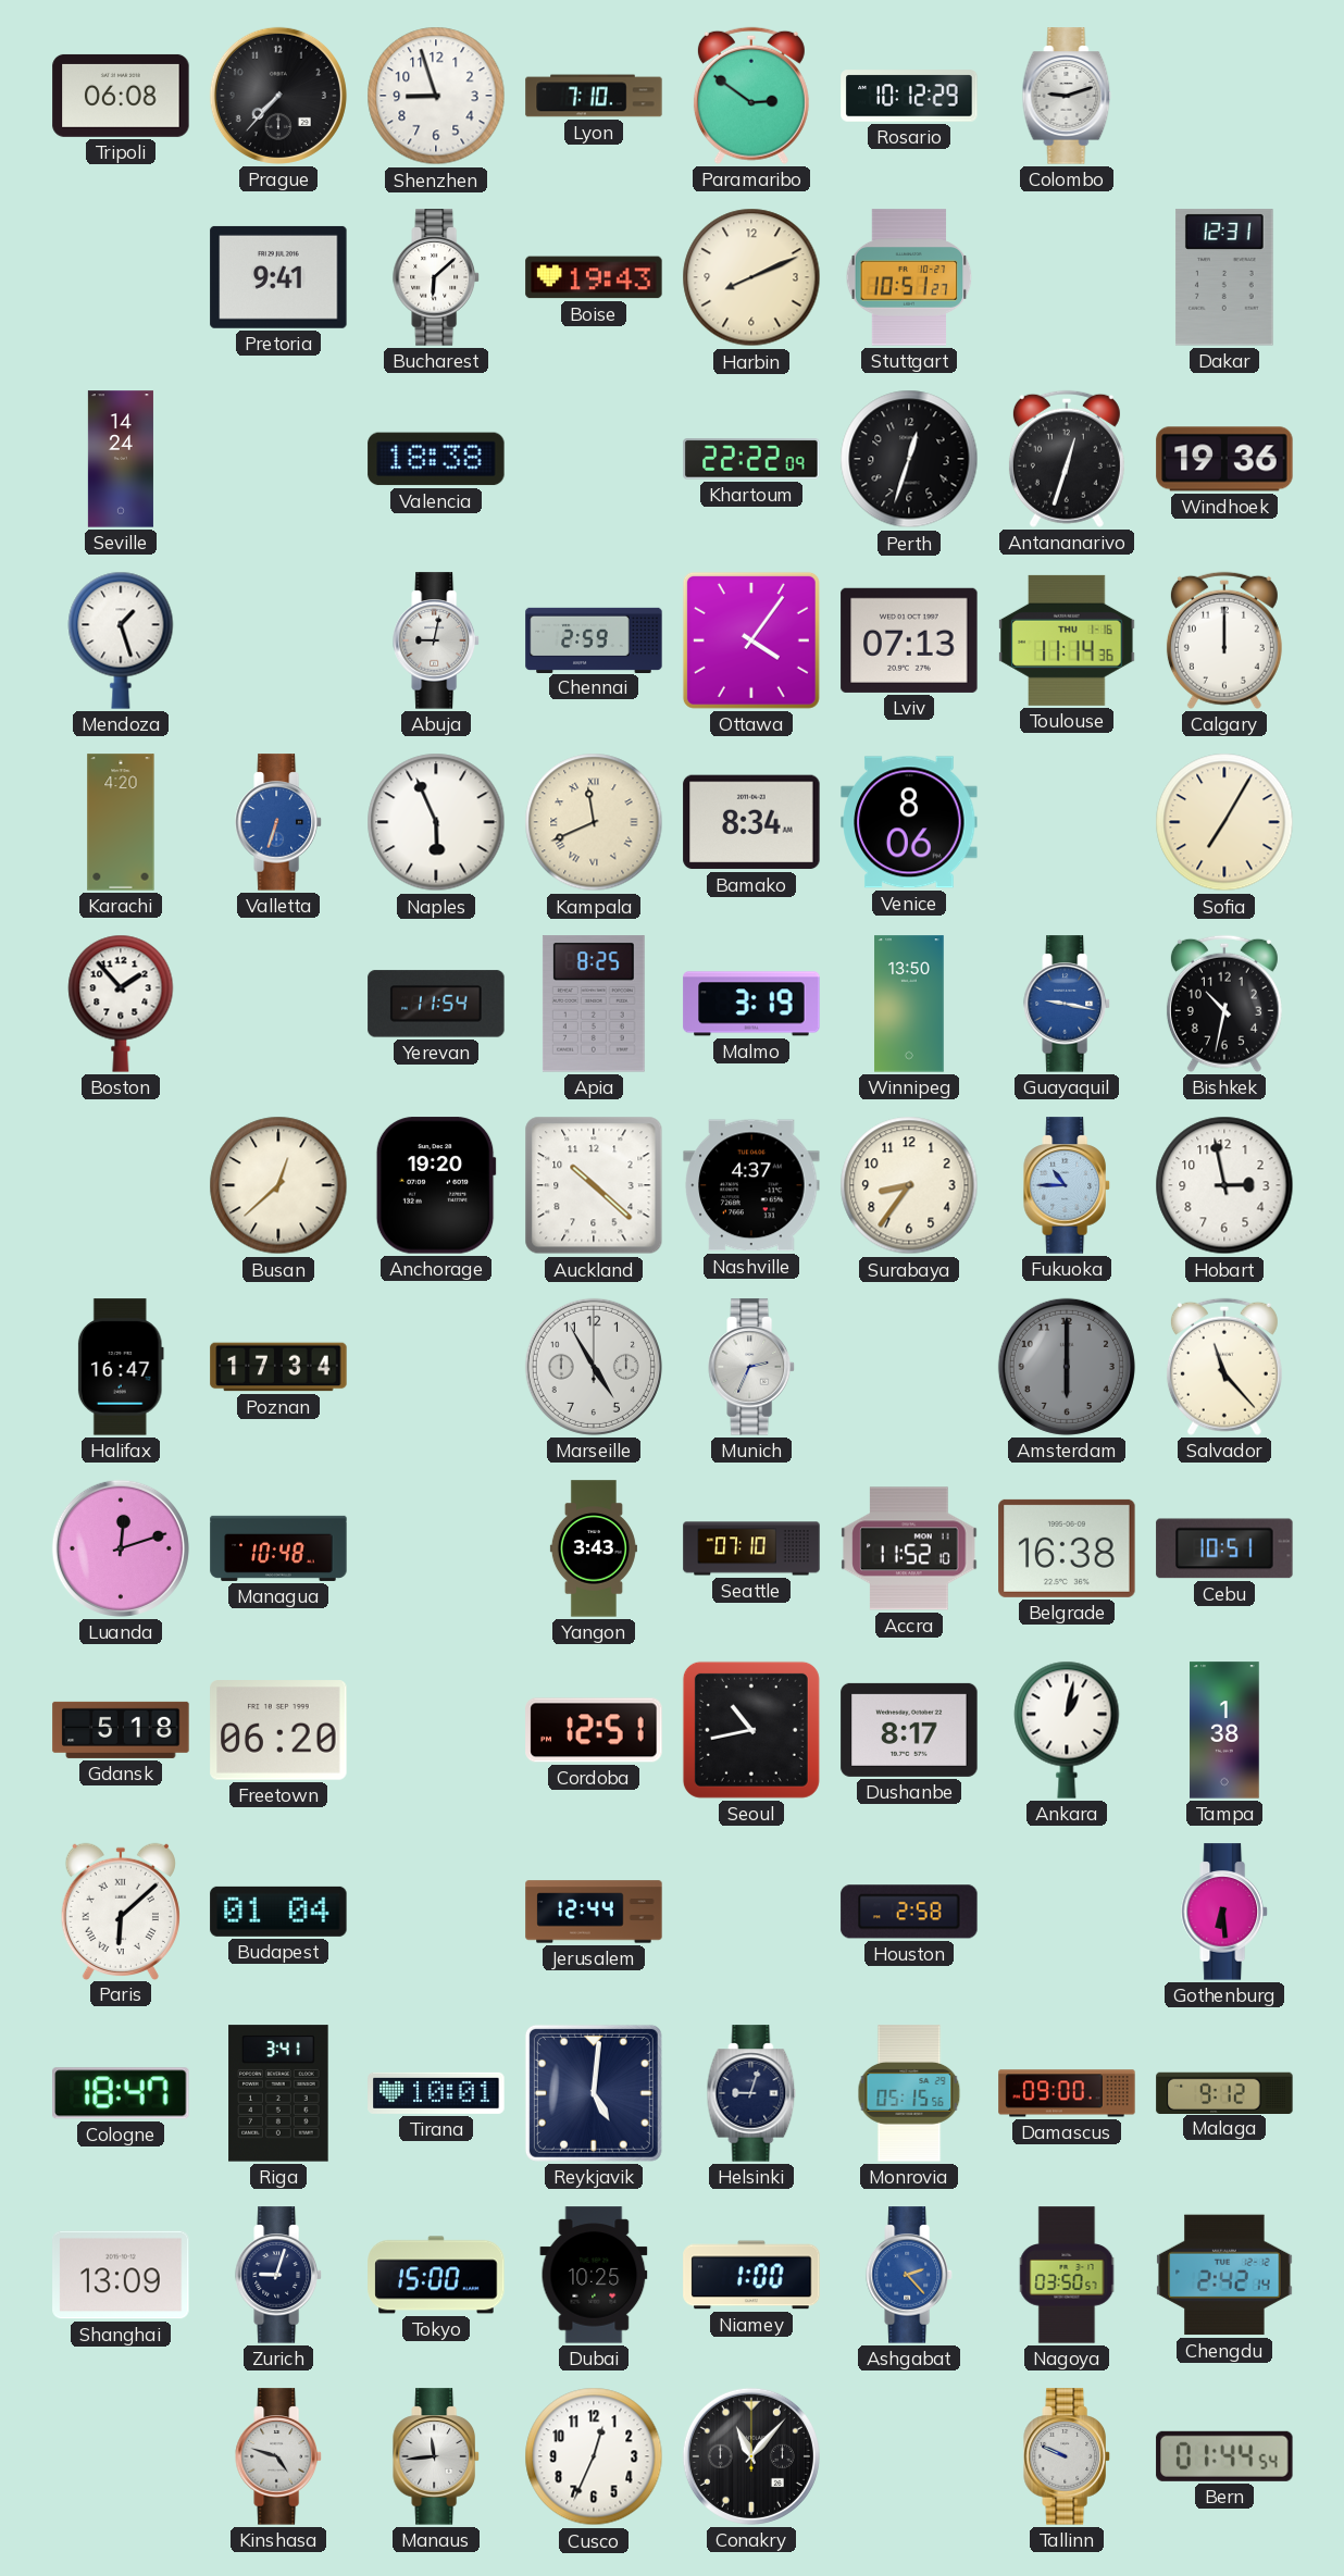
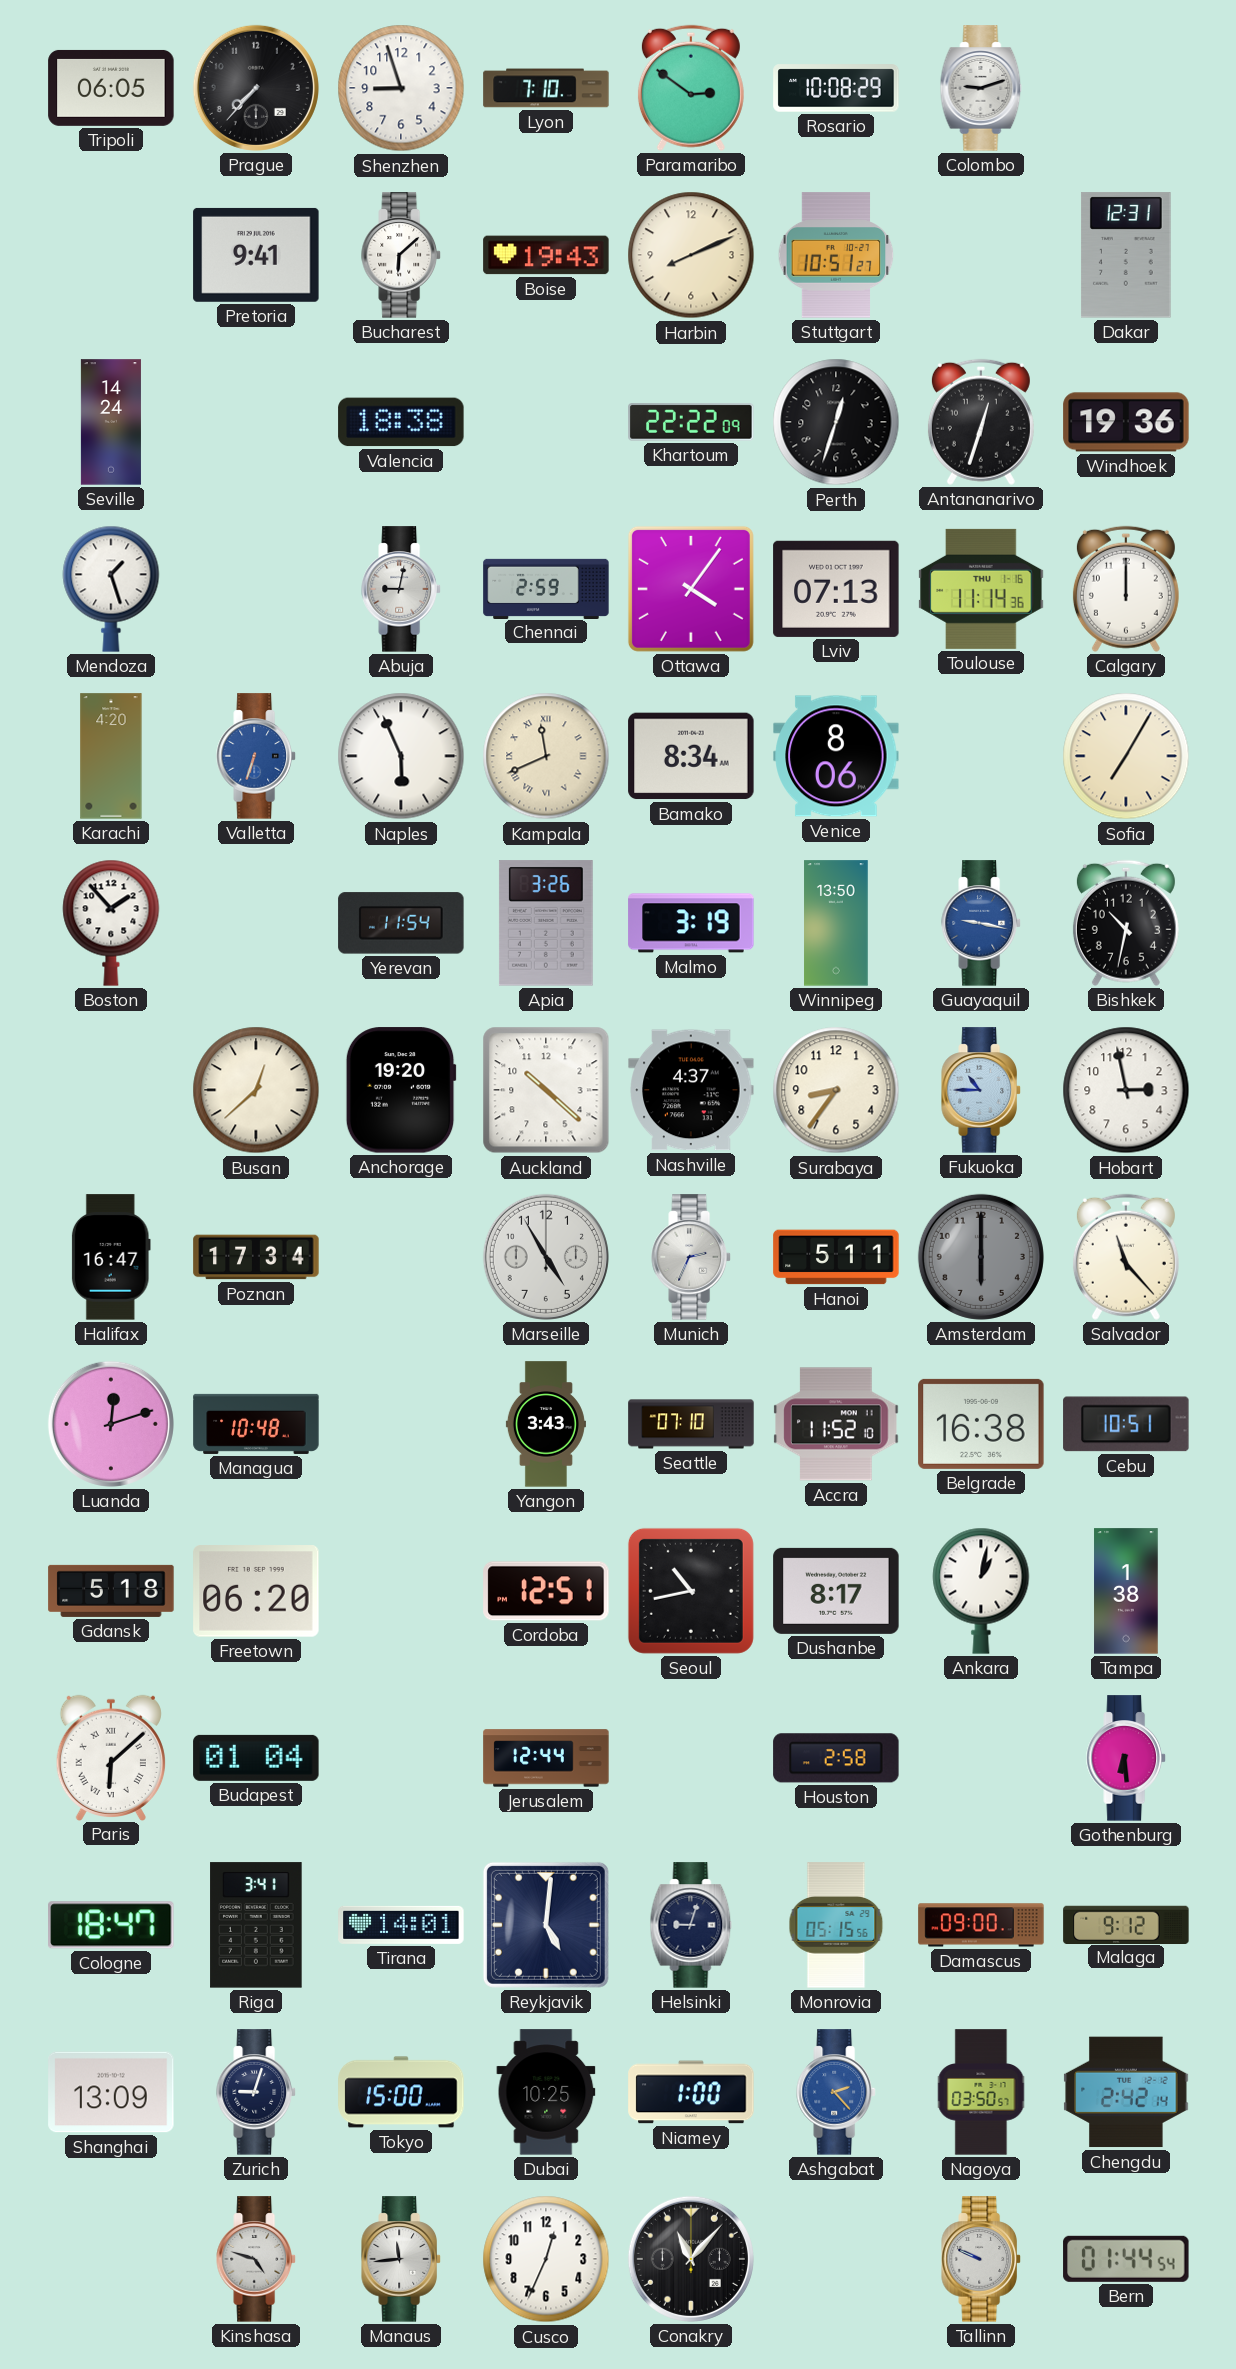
Tripoli: 06:08 -> 06:05
Rosario: 10:12 -> 10:08
Apia: 8:25 -> 3:26
Hanoi: none -> 5:11
Tirana: 10:01 -> 14:01
